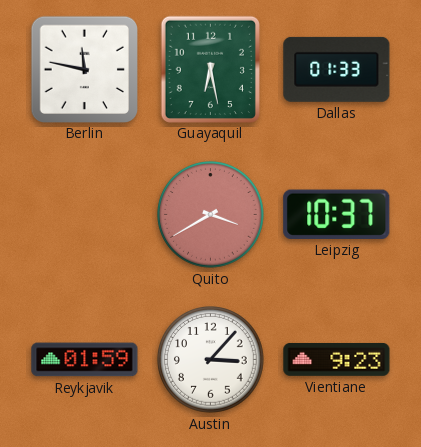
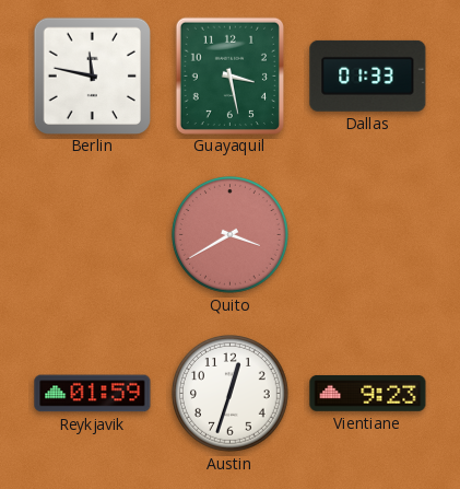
Guayaquil: 6:28 -> 3:28
Leipzig: 10:37 -> none
Austin: 3:07 -> 12:33
